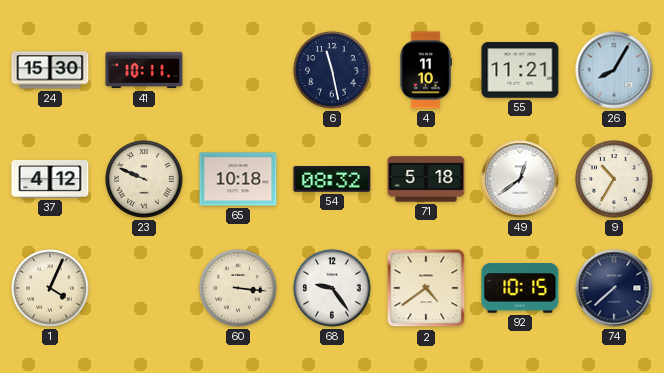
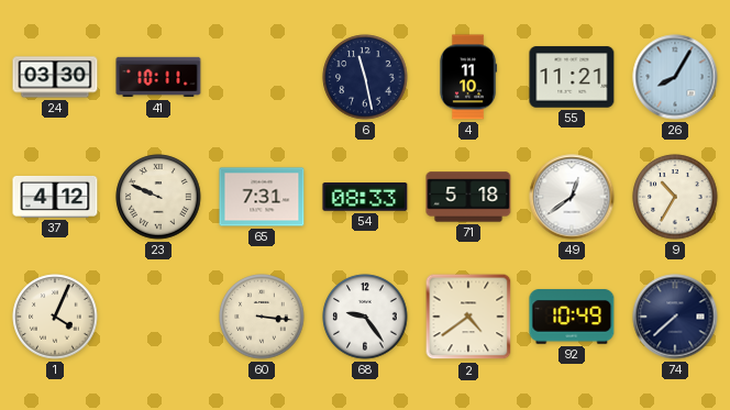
24: 15:30 -> 03:30
65: 10:18 -> 7:31
54: 08:32 -> 08:33
92: 10:15 -> 10:49
